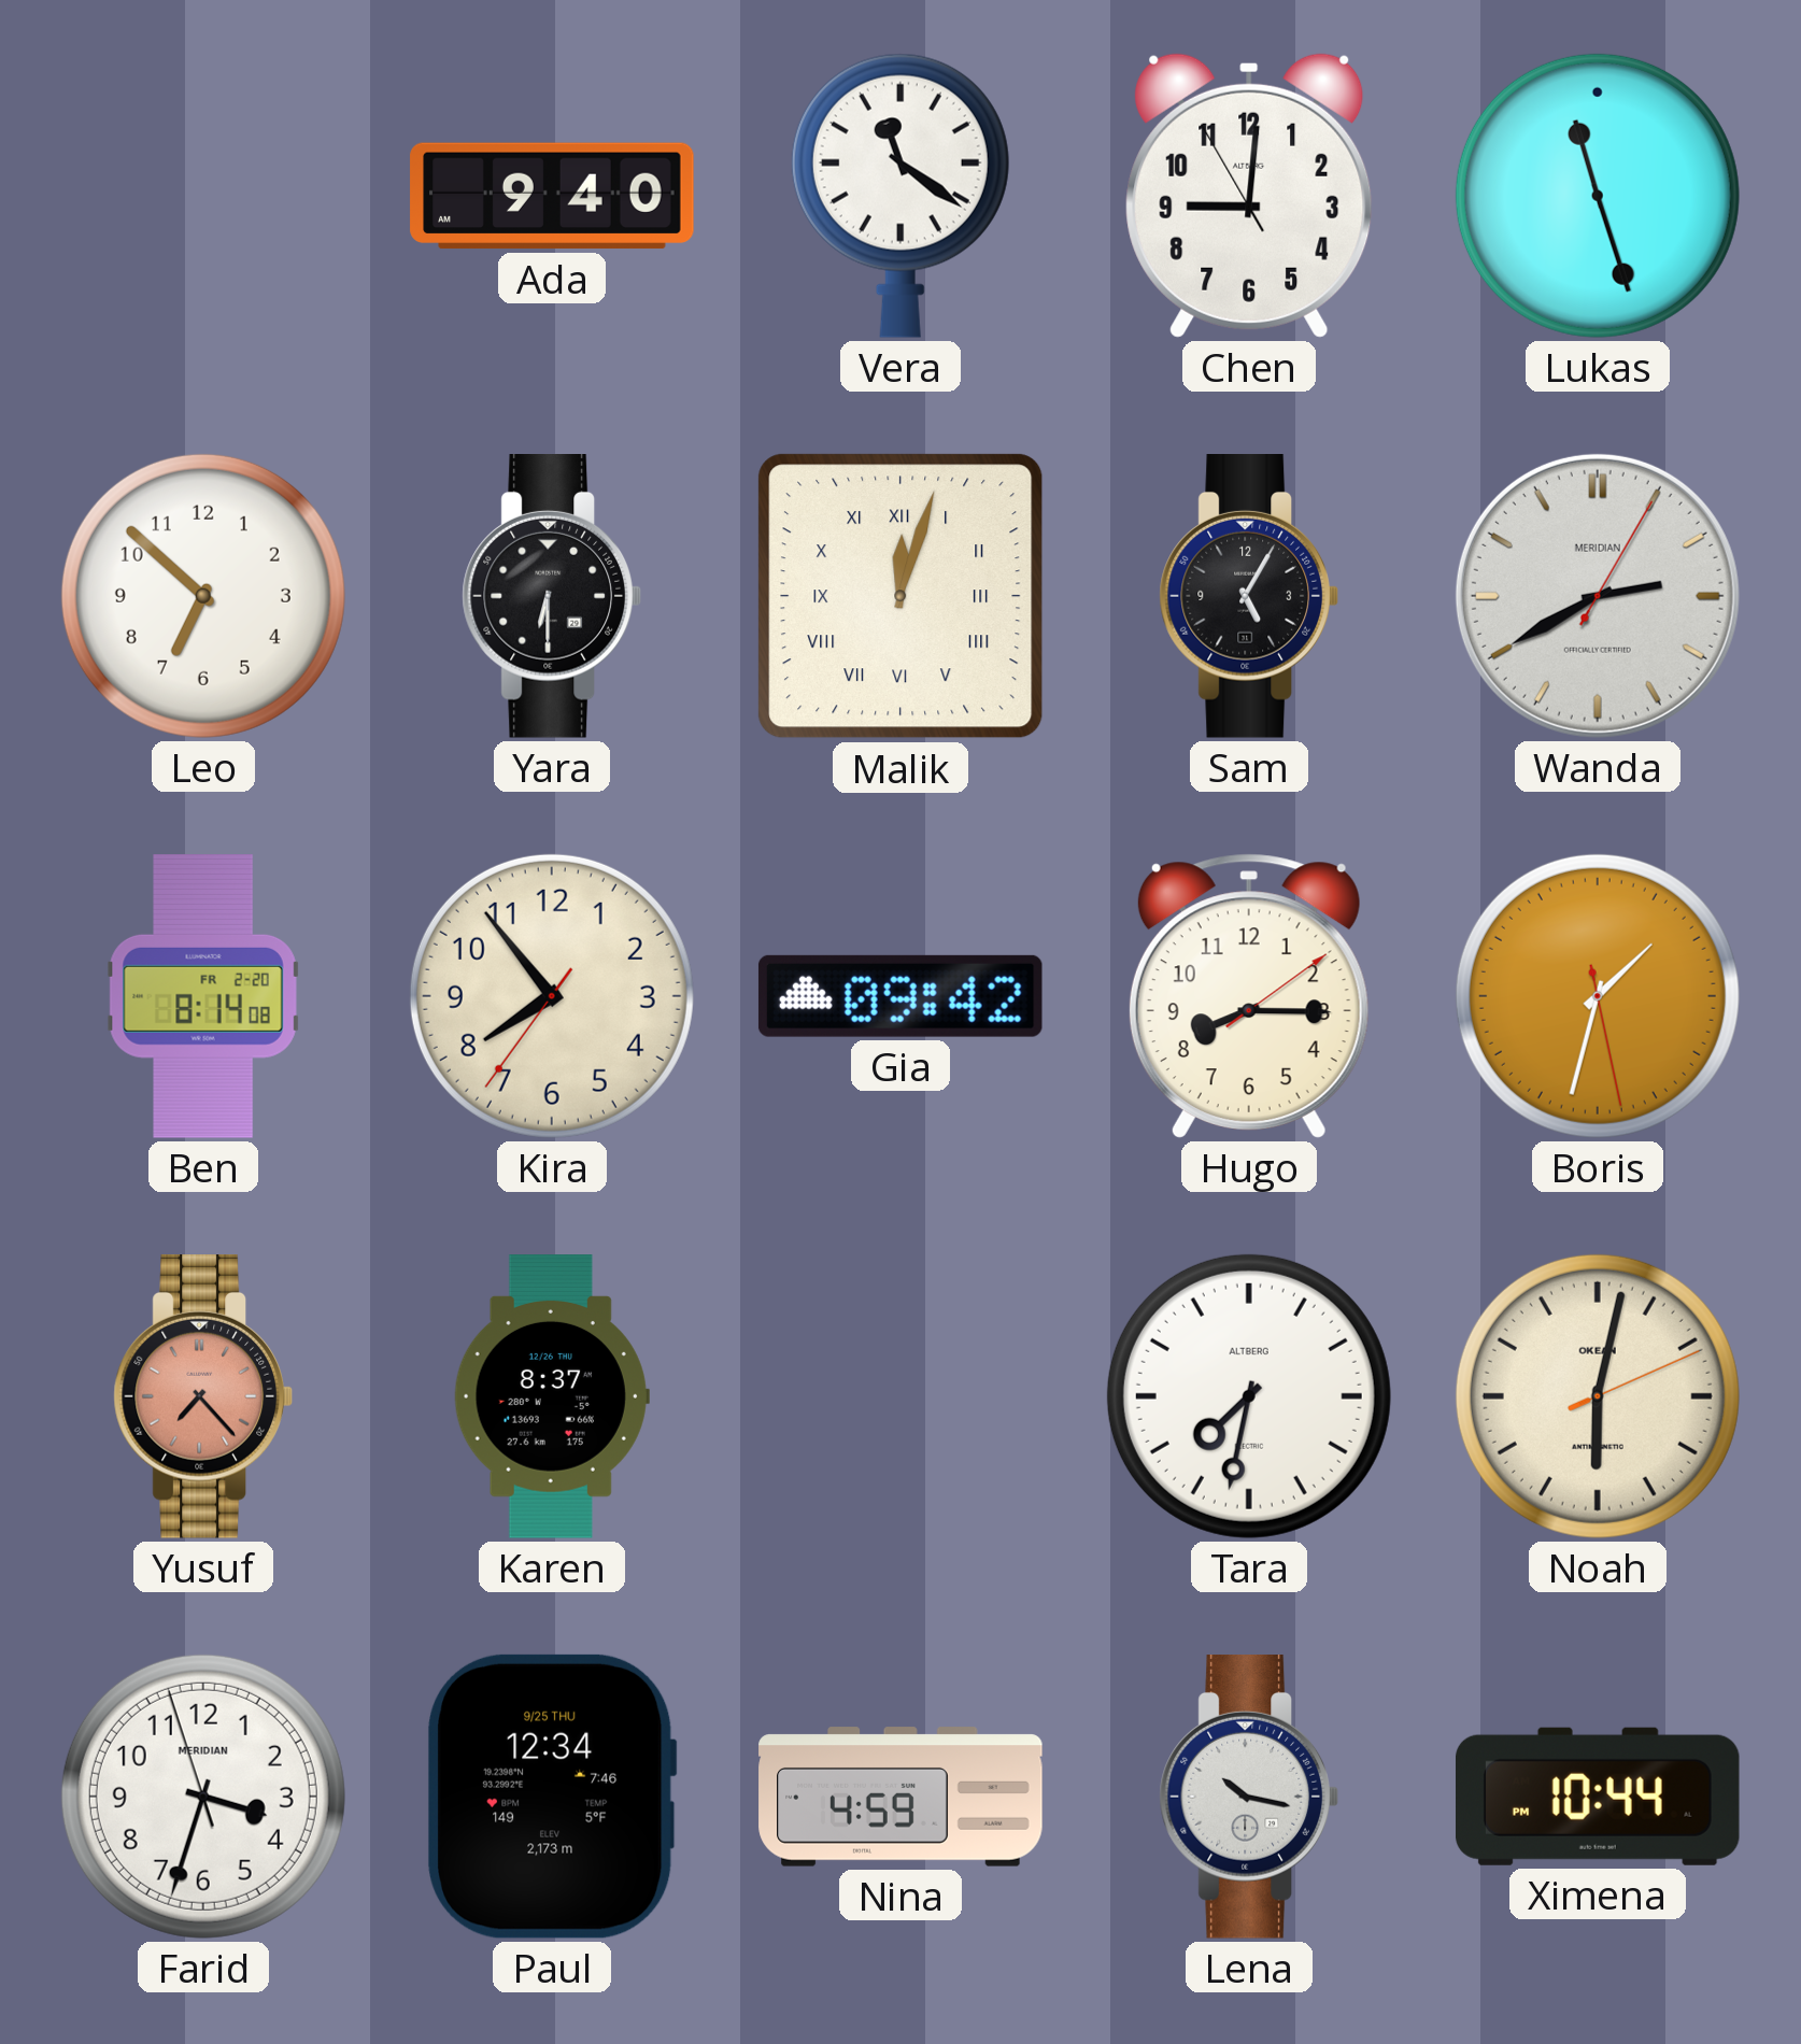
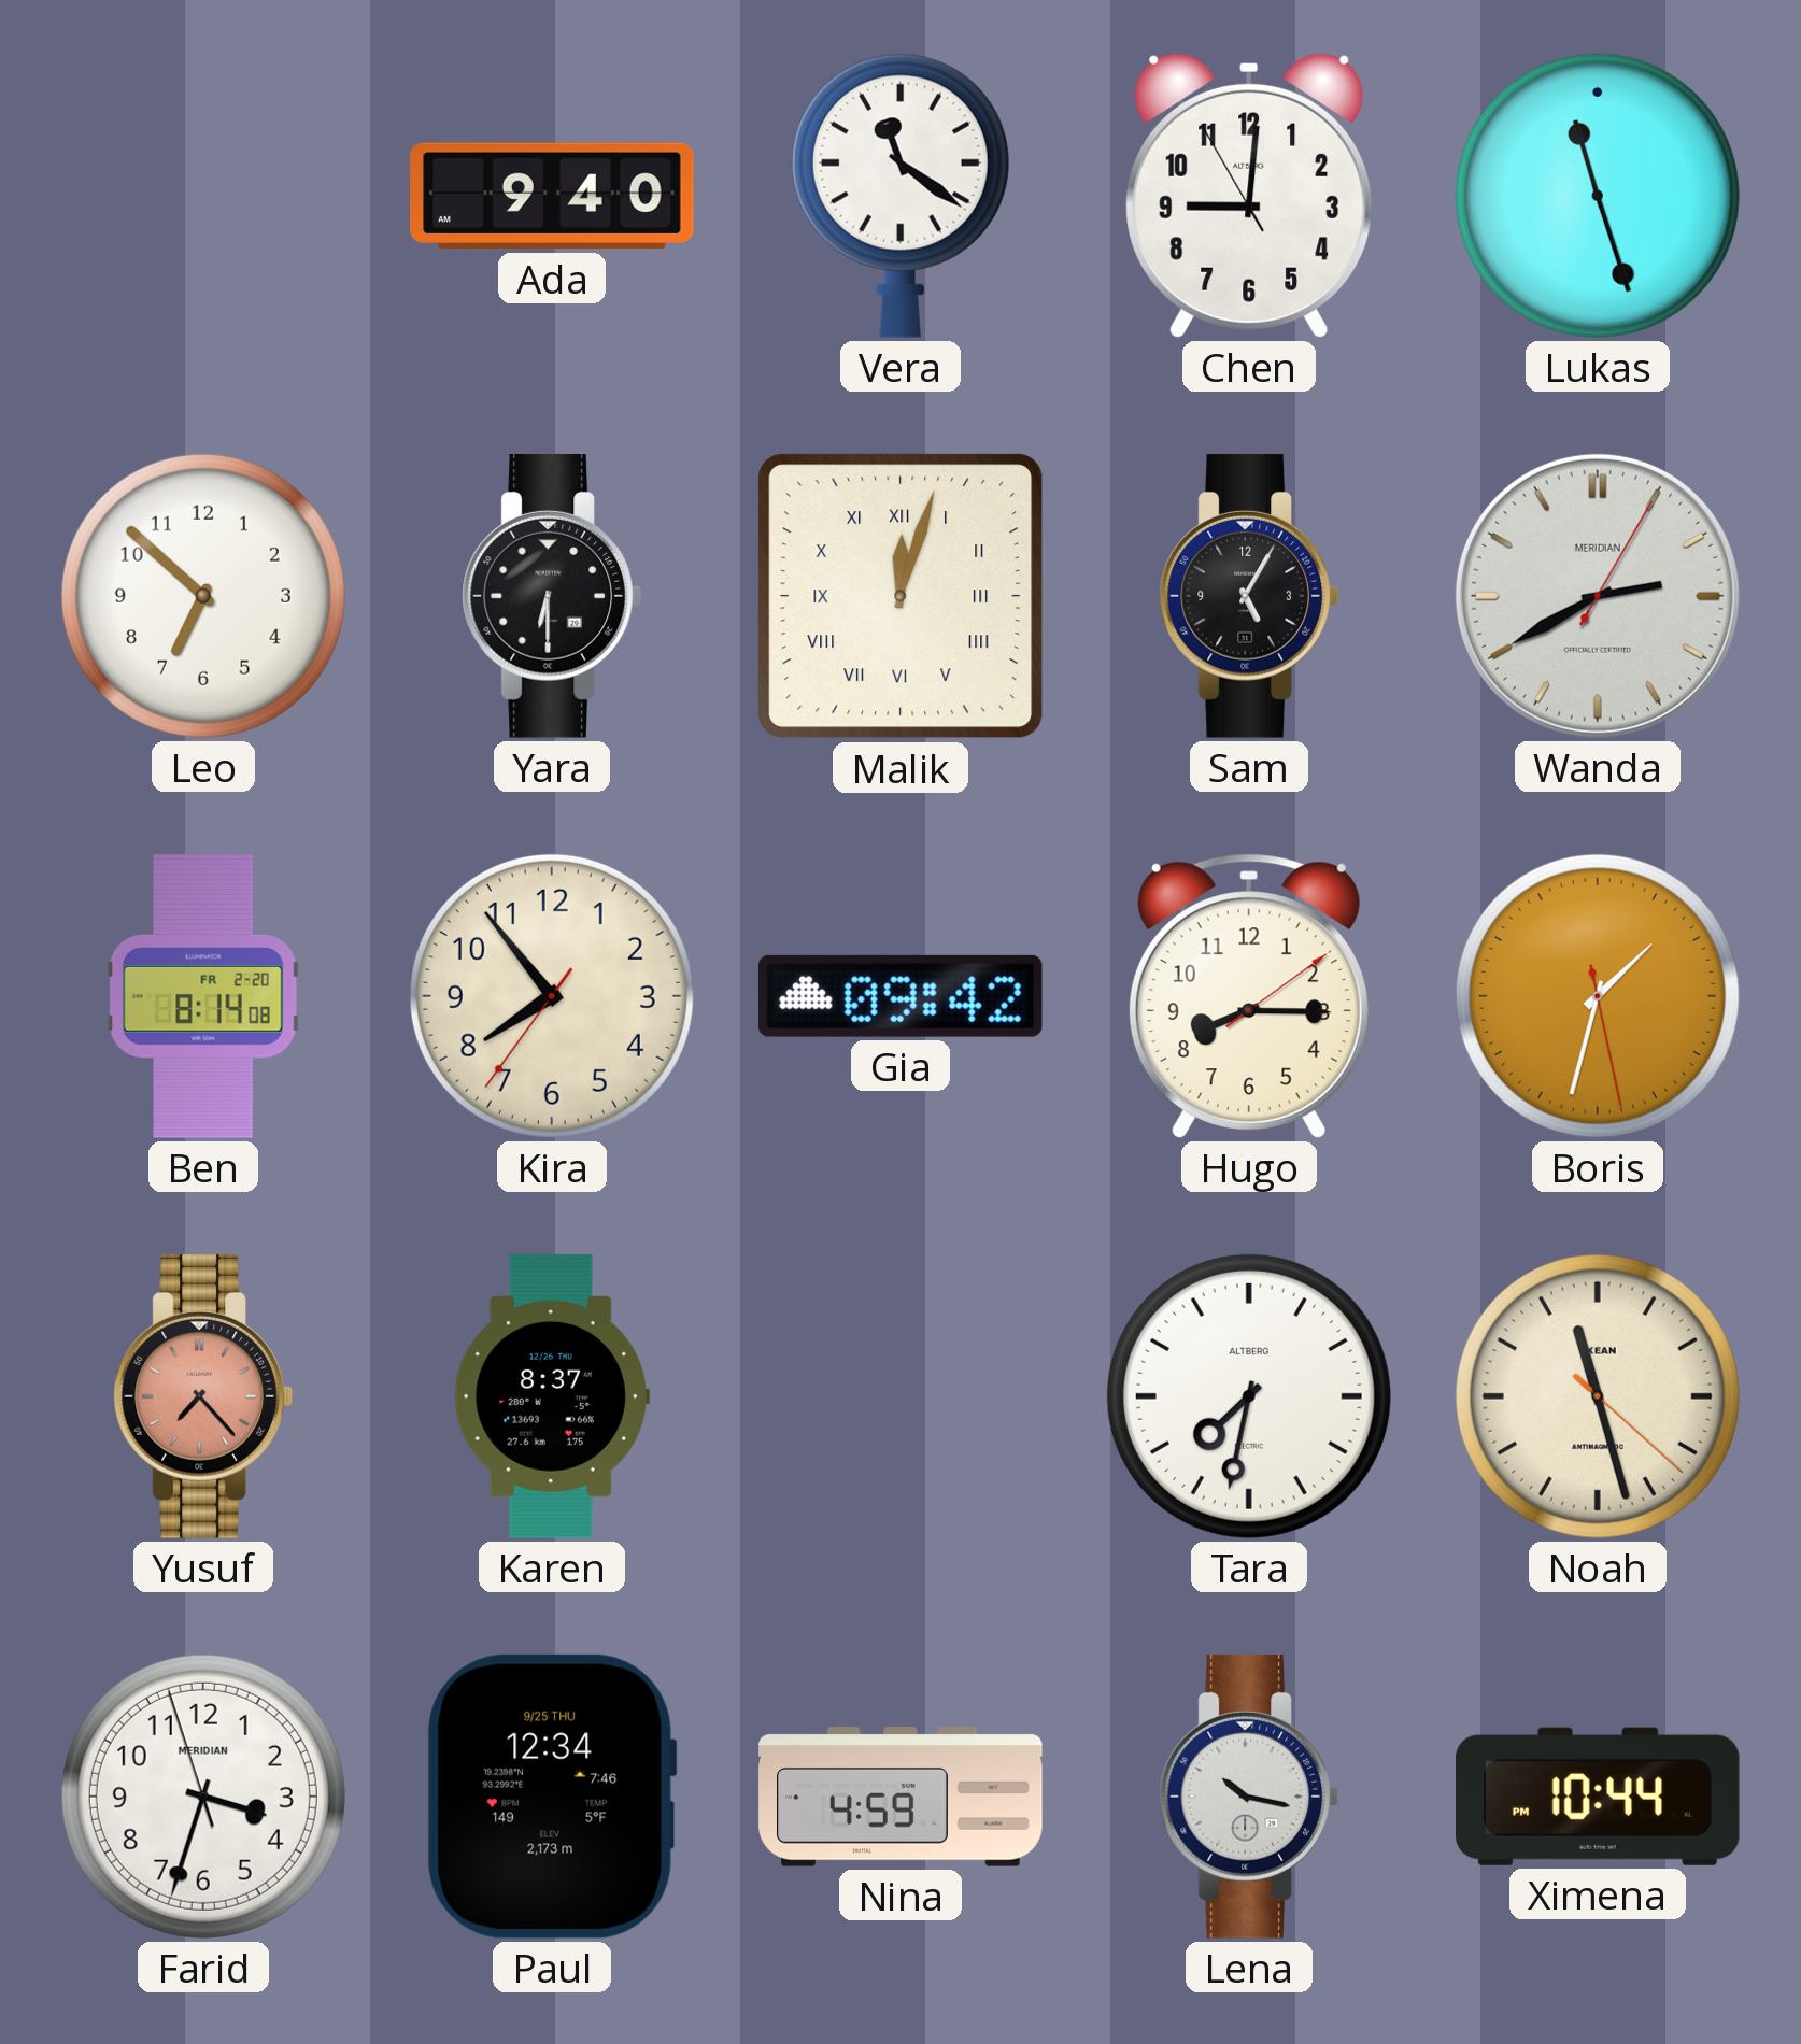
Noah: 6:02 -> 11:27
